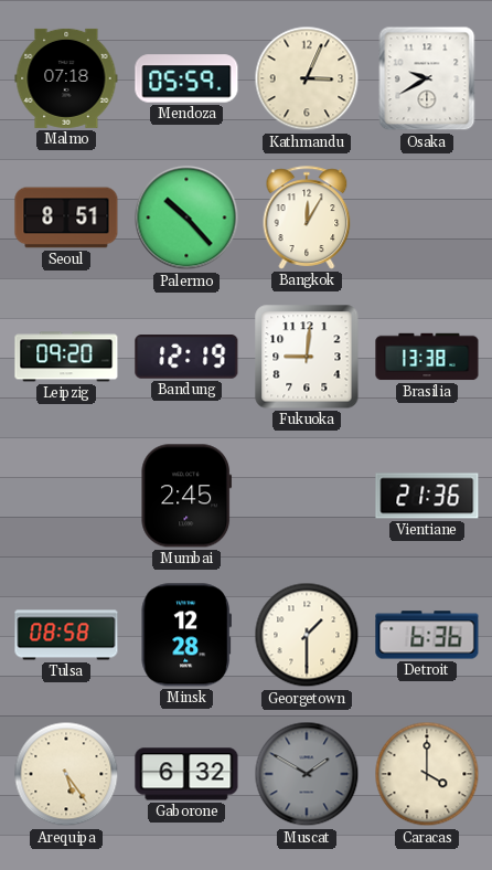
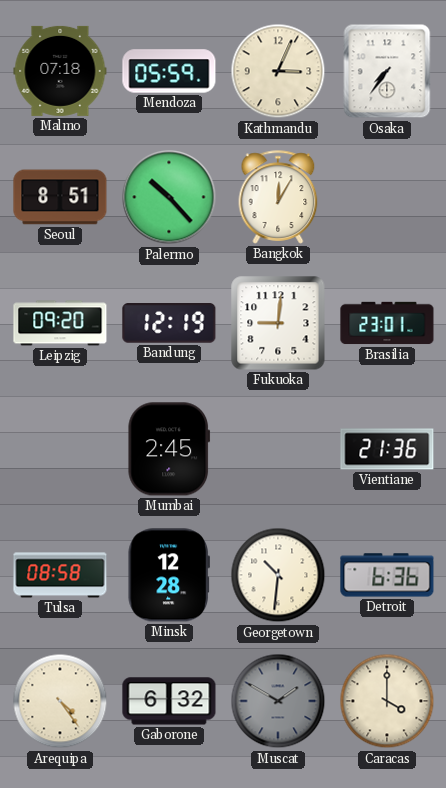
Osaka: 9:40 -> 7:36
Brasilia: 13:38 -> 23:01
Georgetown: 1:30 -> 10:31
Arequipa: 5:24 -> 4:24
